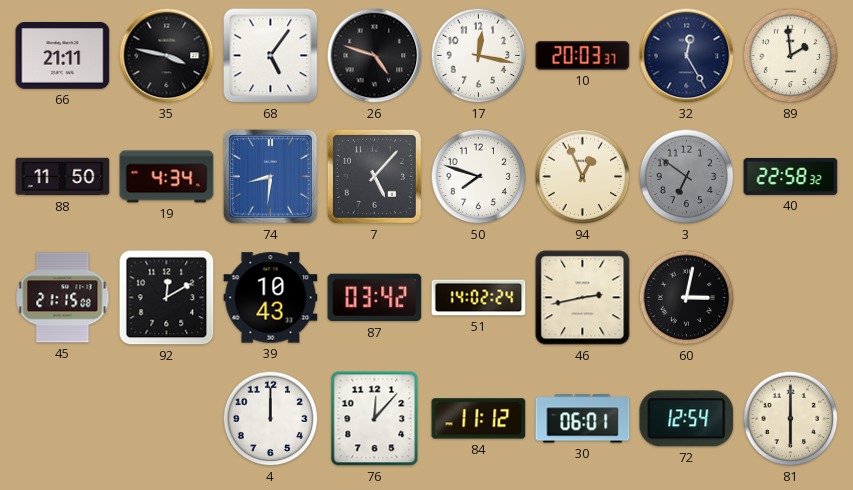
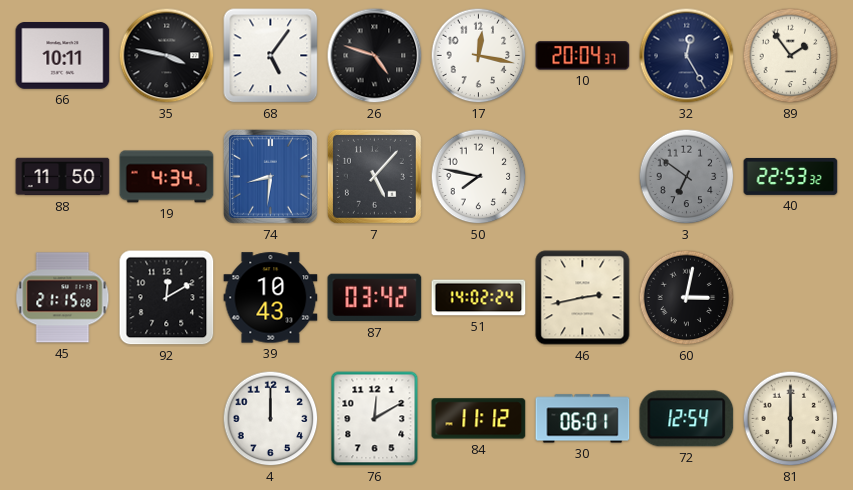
66: 21:11 -> 10:11
10: 20:03 -> 20:04
89: 1:59 -> 1:54
50: 7:48 -> 7:47
94: 12:56 -> none
40: 22:58 -> 22:53
76: 12:07 -> 12:10
